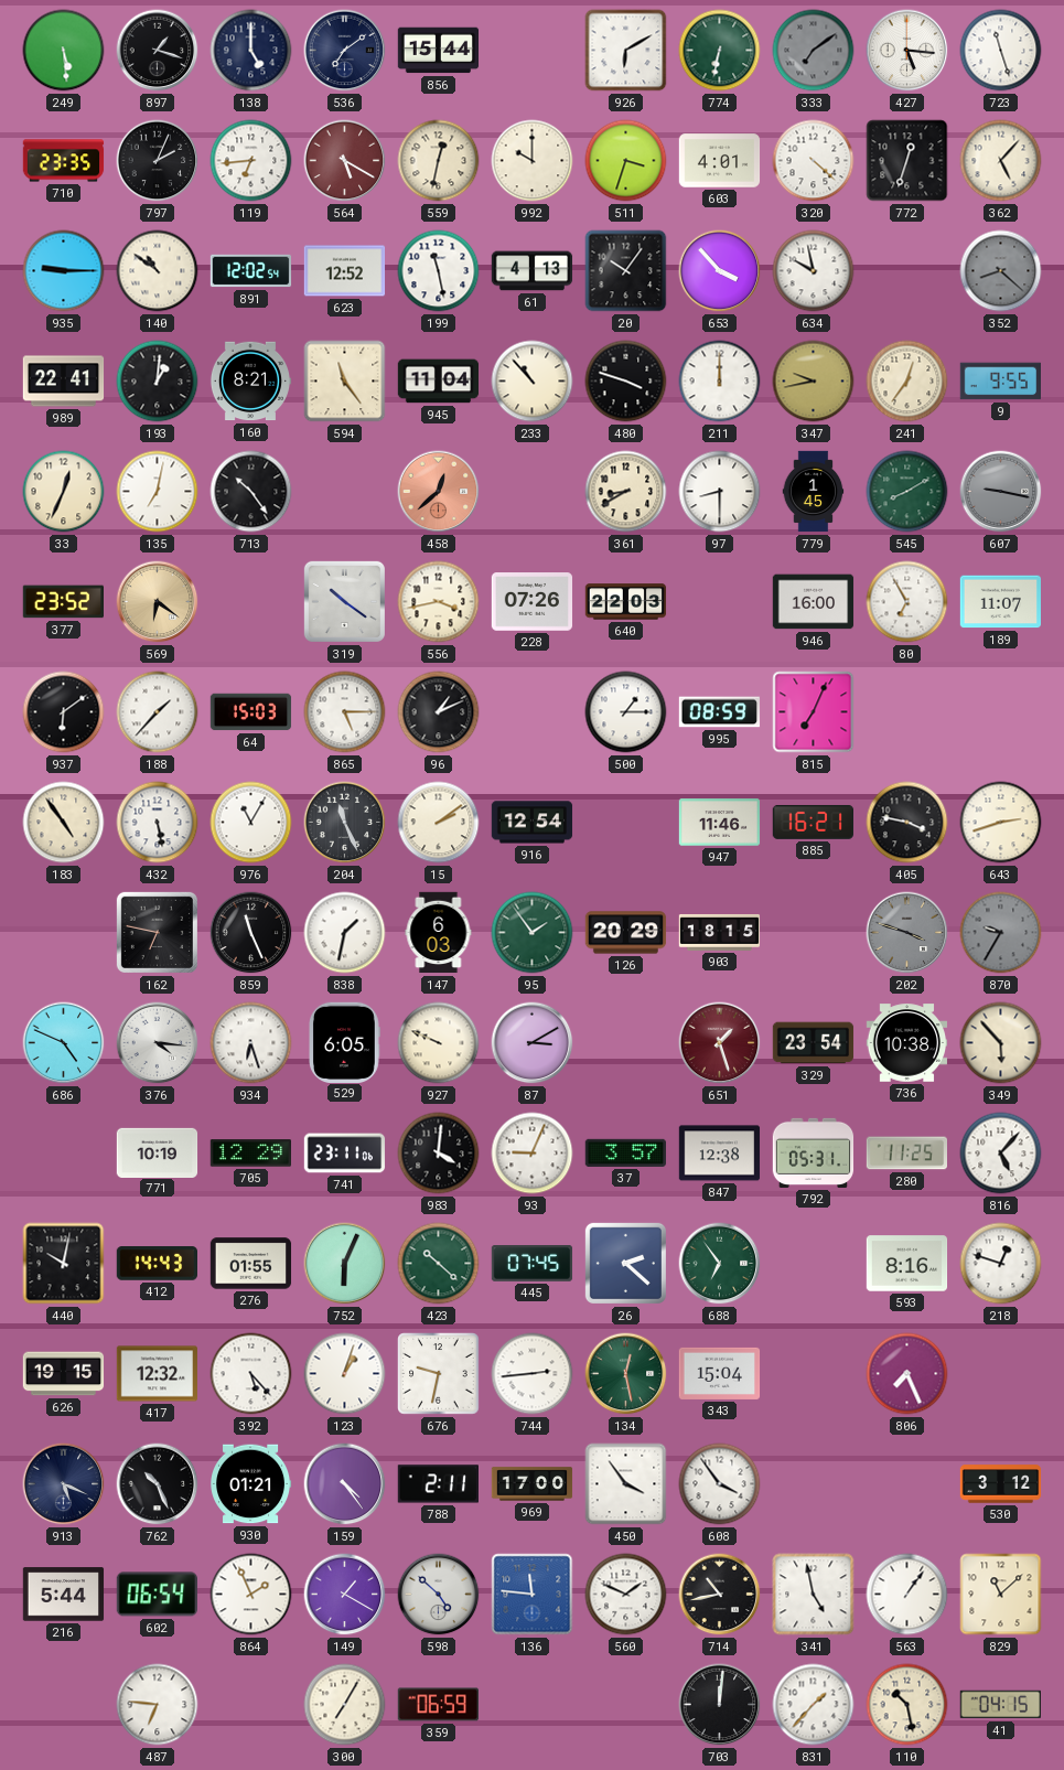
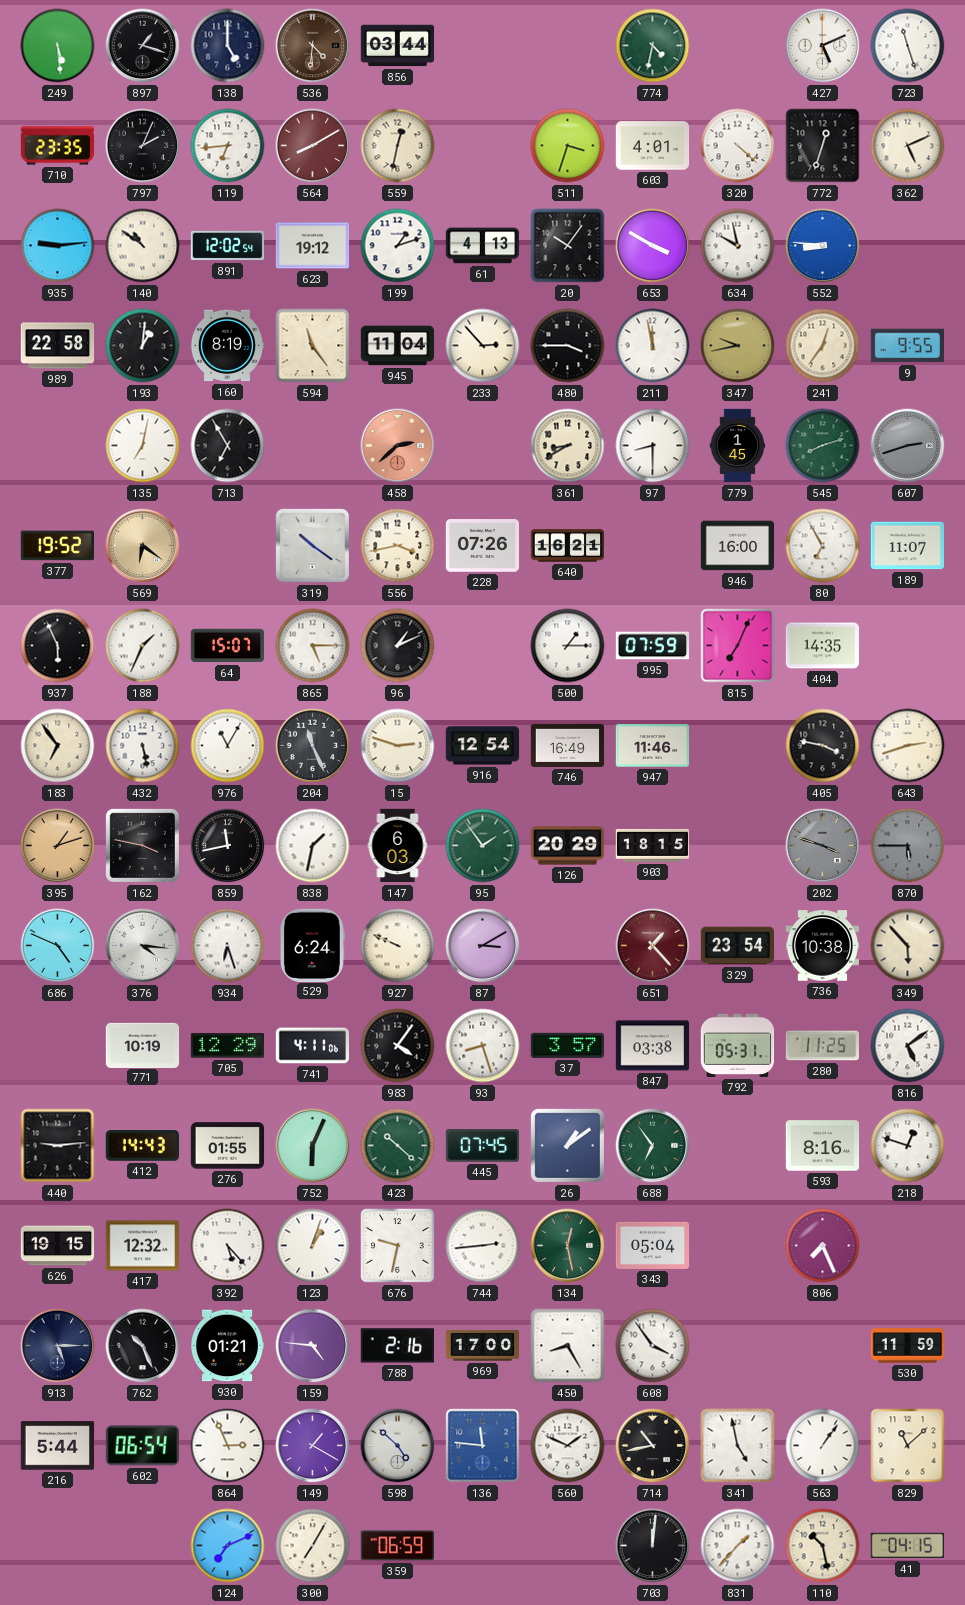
536: 7:09 -> 4:31
536 dial: navy -> brown
856: 15:44 -> 03:44
926: 6:10 -> none
774: 6:32 -> 4:32
333: 7:09 -> none
427: 5:16 -> 5:11
564: 5:20 -> 8:10
992: 10:00 -> none
362: 5:07 -> 5:11
935: 9:15 -> 9:14
623: 12:52 -> 19:12
199: 11:28 -> 1:12
653: 3:53 -> 3:50
552: none -> 8:46
352: 8:22 -> none
989: 22:41 -> 22:58
160: 8:21 -> 8:19
233: 10:53 -> 2:53
480: 3:48 -> 3:45
211: 12:00 -> 11:58
33: 12:34 -> none
713: 10:24 -> 6:55
458: 12:38 -> 2:38
545: 8:10 -> 8:12
607: 9:17 -> 2:42
377: 23:52 -> 19:52
640: 22:03 -> 16:21
937: 6:09 -> 5:56
188: 1:37 -> 1:34
64: 15:03 -> 15:07
995: 08:59 -> 07:59
404: none -> 14:35
183: 4:54 -> 6:54
15: 2:09 -> 2:48
746: none -> 16:49
885: 16:21 -> none
395: none -> 1:12
162: 6:47 -> 3:47
859: 11:26 -> 11:43
870: 9:35 -> 5:45
529: 6:05 -> 6:24
651: 1:27 -> 1:23
741: 23:11 -> 4:11
983: 4:01 -> 4:06
93: 9:04 -> 8:27
847: 12:38 -> 03:38
816: 5:07 -> 5:09
440: 10:02 -> 9:14
26: 2:22 -> 1:09
343: 15:04 -> 05:04
913: 5:19 -> 5:15
159: 4:24 -> 4:46
788: 2:11 -> 2:16
450: 3:54 -> 8:25
530: 3:12 -> 11:59
864: 1:56 -> 2:56
487: 6:46 -> none
124: none -> 7:11
